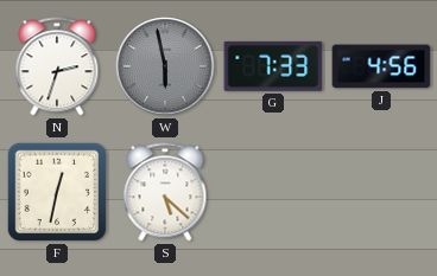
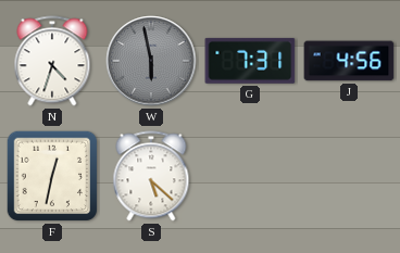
N: 2:33 -> 4:33
G: 7:33 -> 7:31
